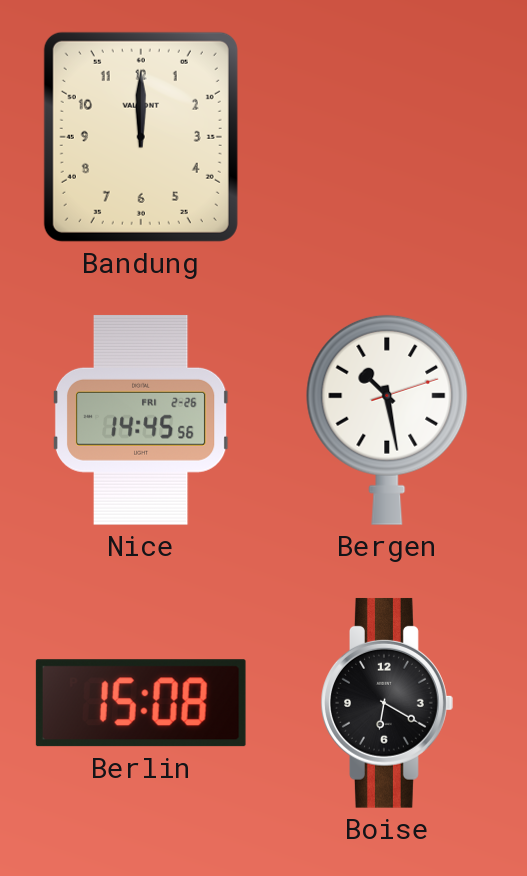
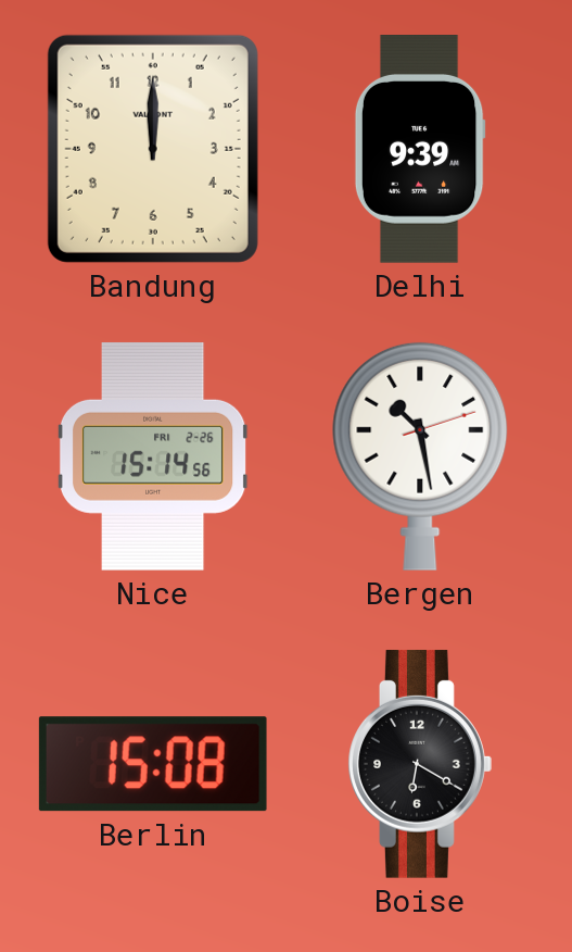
Delhi: none -> 9:39
Nice: 14:45 -> 15:14
